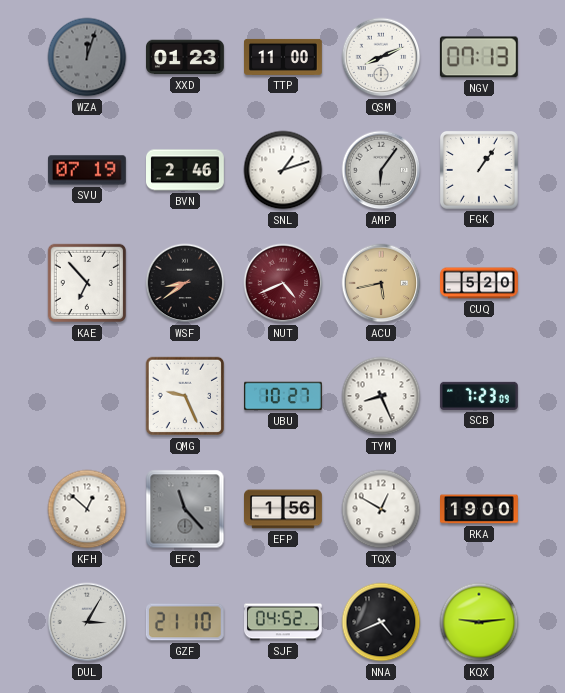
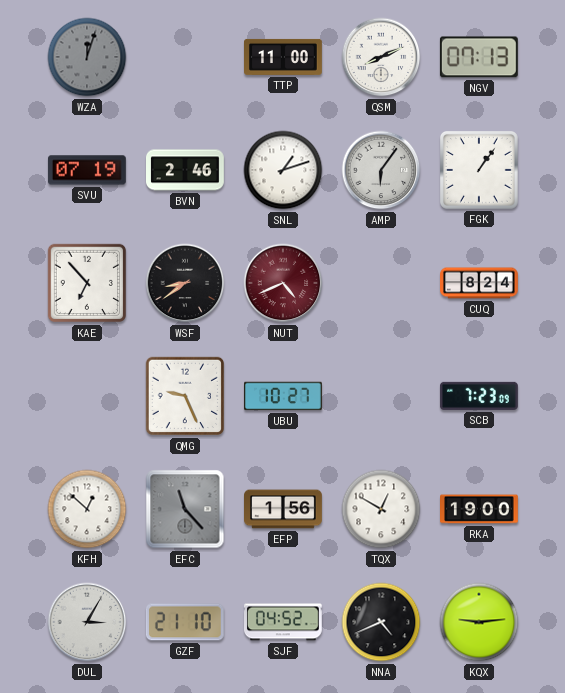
XXD: 01:23 -> none
ACU: 5:43 -> none
CUQ: 5:20 -> 8:24
TYM: 8:26 -> none
